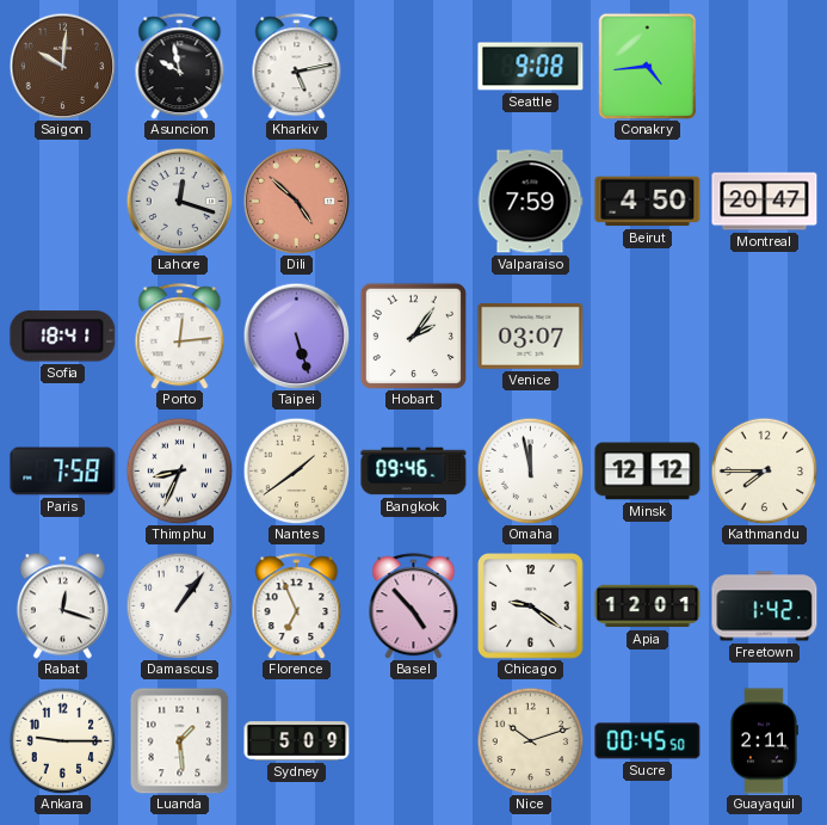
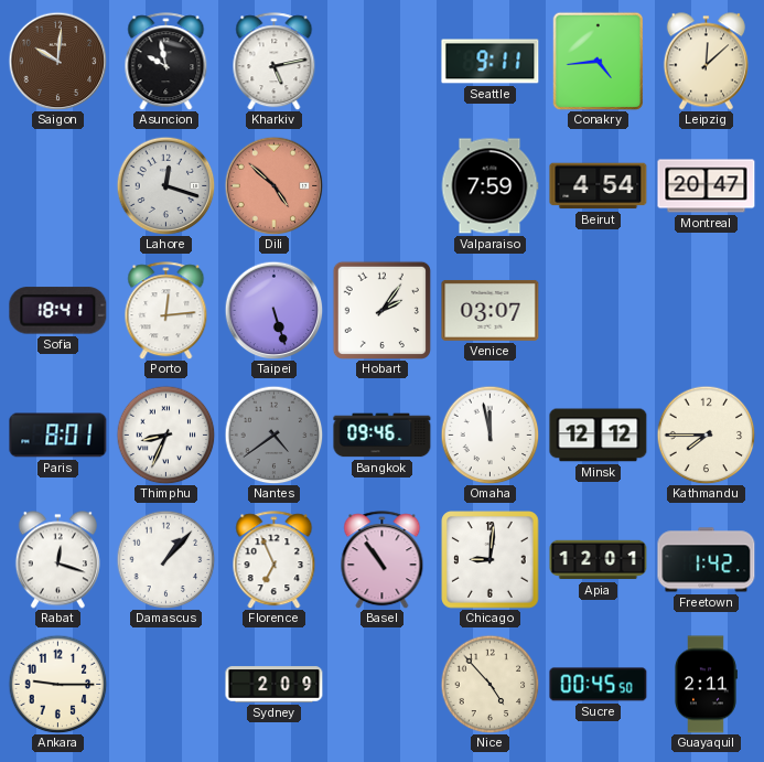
Seattle: 9:08 -> 9:11
Leipzig: none -> 12:08
Beirut: 4:50 -> 4:54
Paris: 7:58 -> 8:01
Nantes: 1:39 -> 4:39
Nantes dial: cream -> grey
Damascus: 1:06 -> 1:07
Basel: 4:53 -> 10:54
Chicago: 9:21 -> 9:01
Luanda: 1:29 -> none
Sydney: 5:09 -> 2:09
Nice: 10:12 -> 4:53
